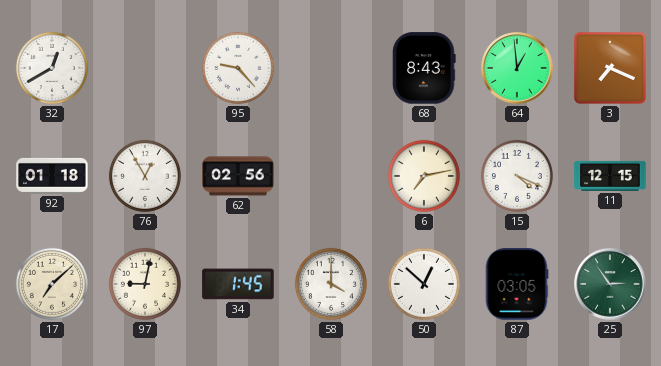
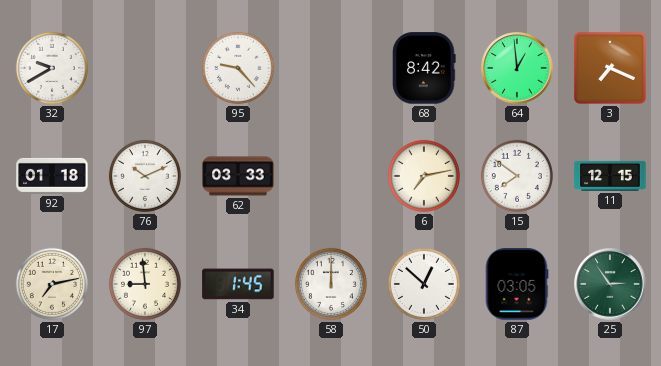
32: 12:40 -> 9:40
68: 8:43 -> 8:42
76: 12:55 -> 10:11
62: 02:56 -> 03:33
15: 4:19 -> 7:51
17: 7:08 -> 7:13
97: 9:02 -> 8:59
58: 4:00 -> 12:00
